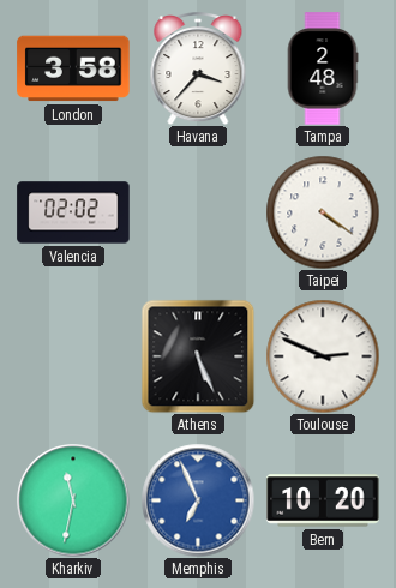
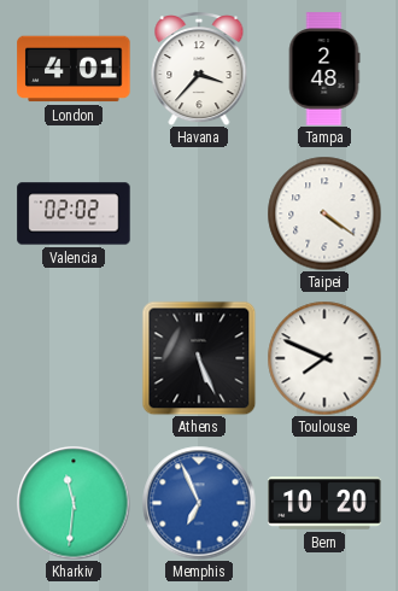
London: 3:58 -> 4:01
Toulouse: 2:49 -> 7:49
Kharkiv: 11:32 -> 11:31
